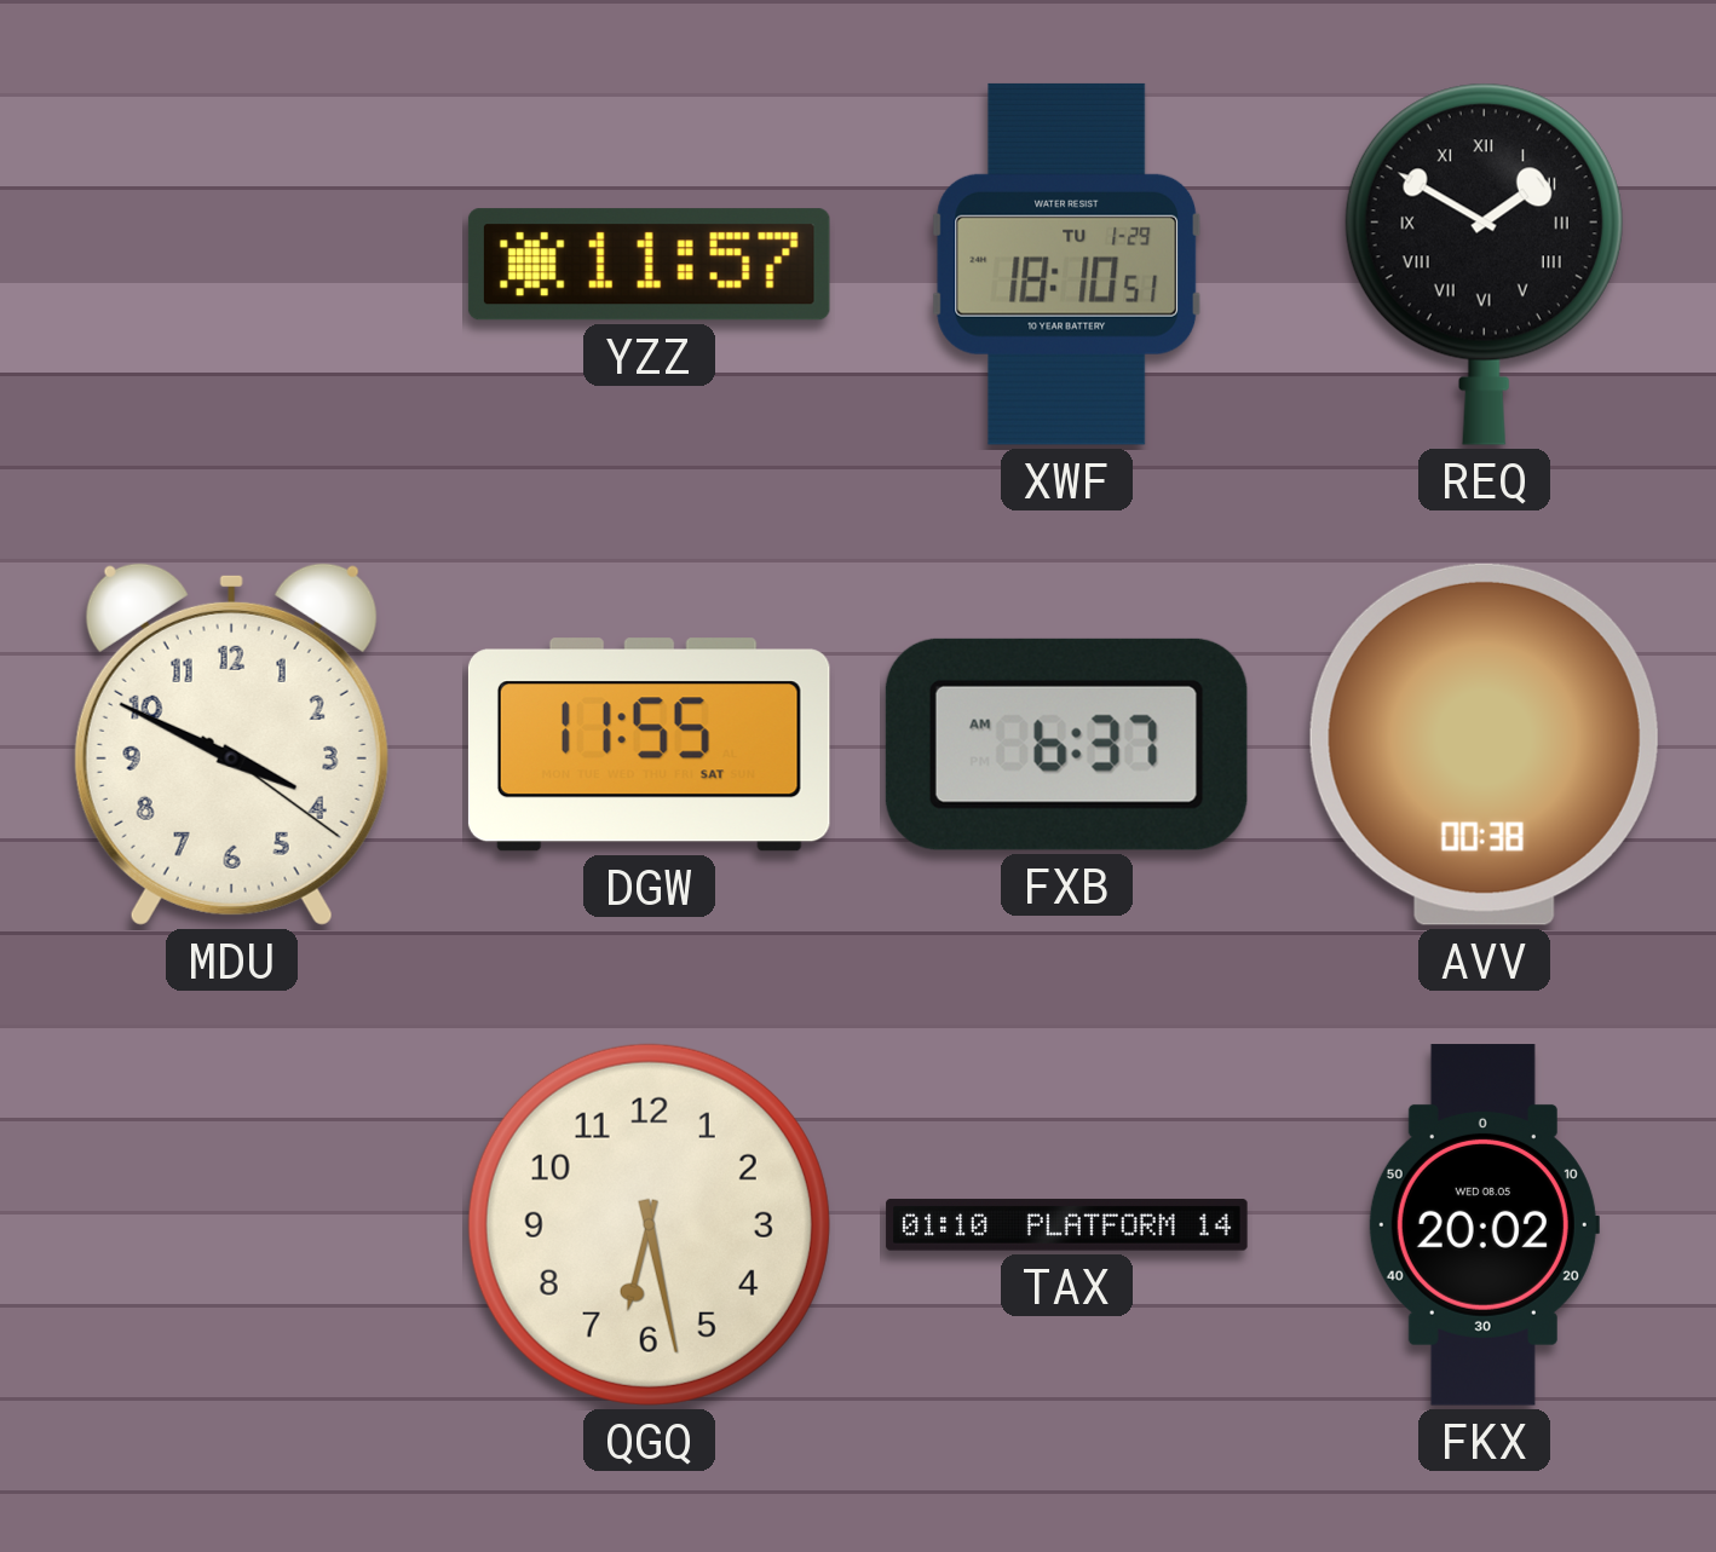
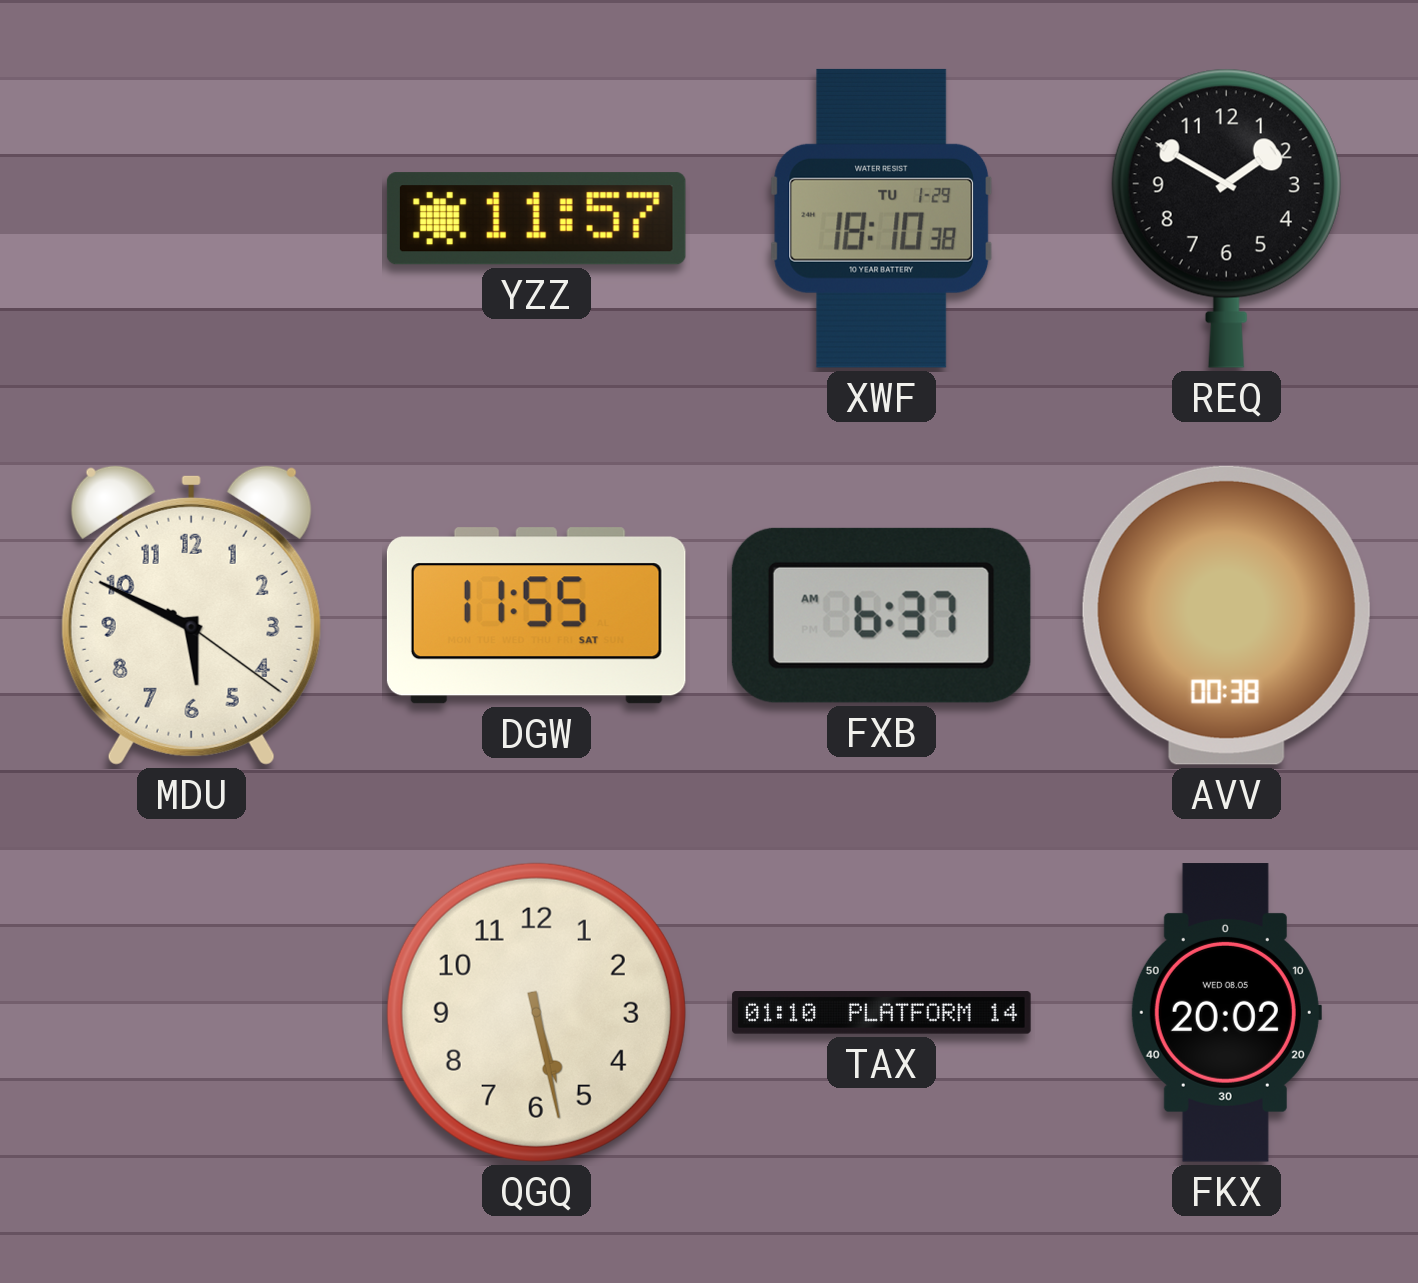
XWF: 18:10:51 -> 18:10:38
REQ numerals: Roman -> Arabic
MDU: 3:49 -> 5:49
QGQ: 6:28 -> 5:28
